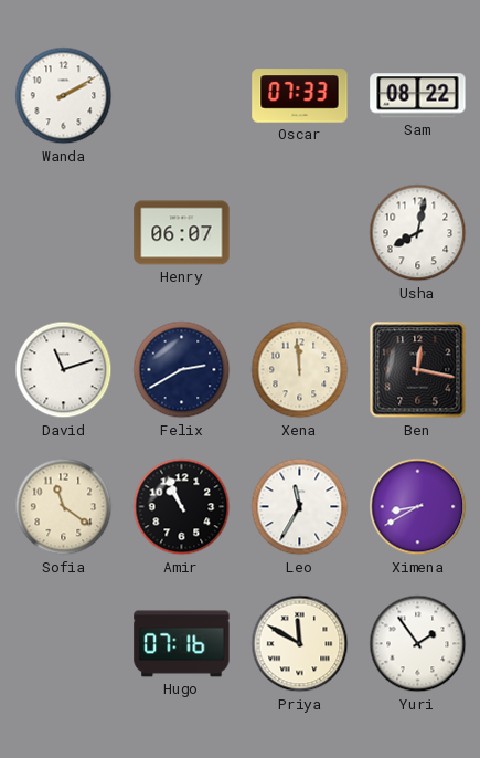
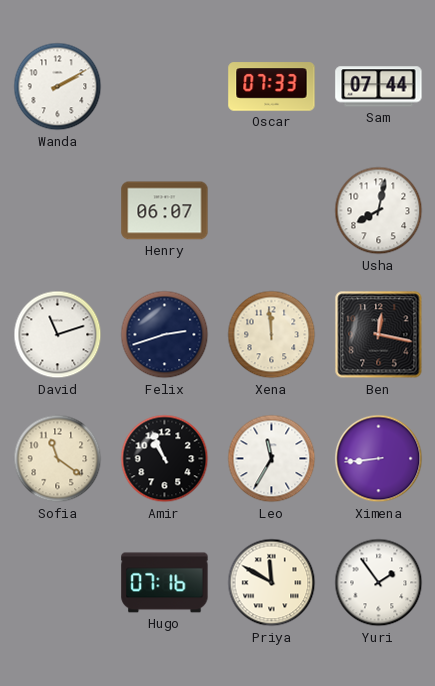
Sam: 08:22 -> 07:44
Felix: 2:40 -> 2:42
Ximena: 8:40 -> 8:44
